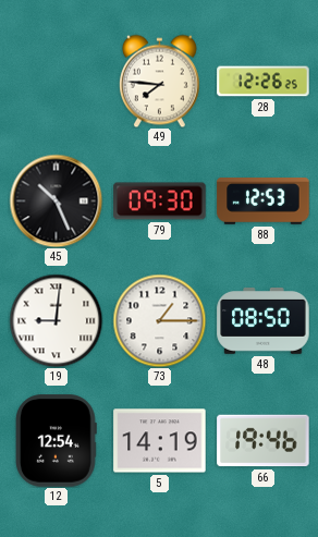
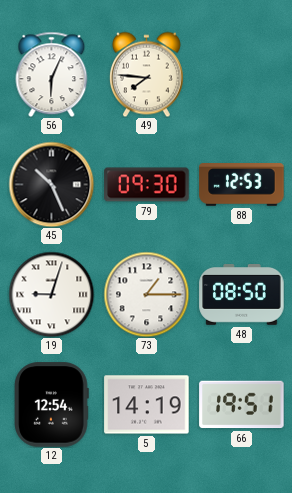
56: none -> 6:04
28: 12:26 -> none
19: 9:01 -> 9:03
66: 19:46 -> 19:51
